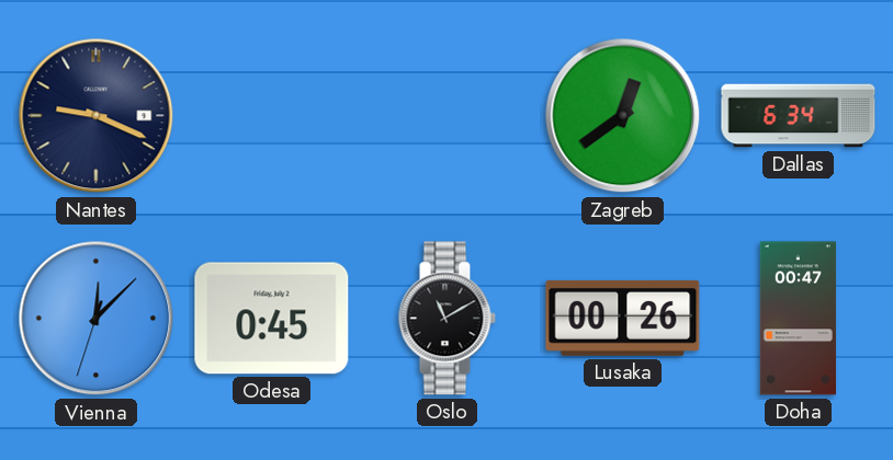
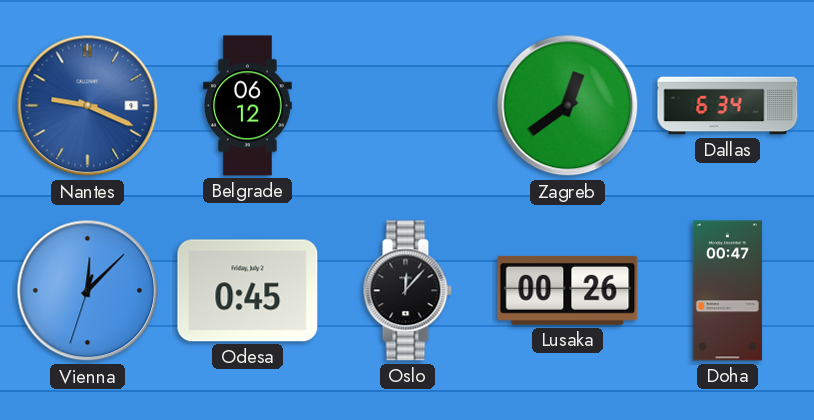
Nantes dial: navy -> blue
Belgrade: none -> 06:12
Oslo: 11:10 -> 12:07
